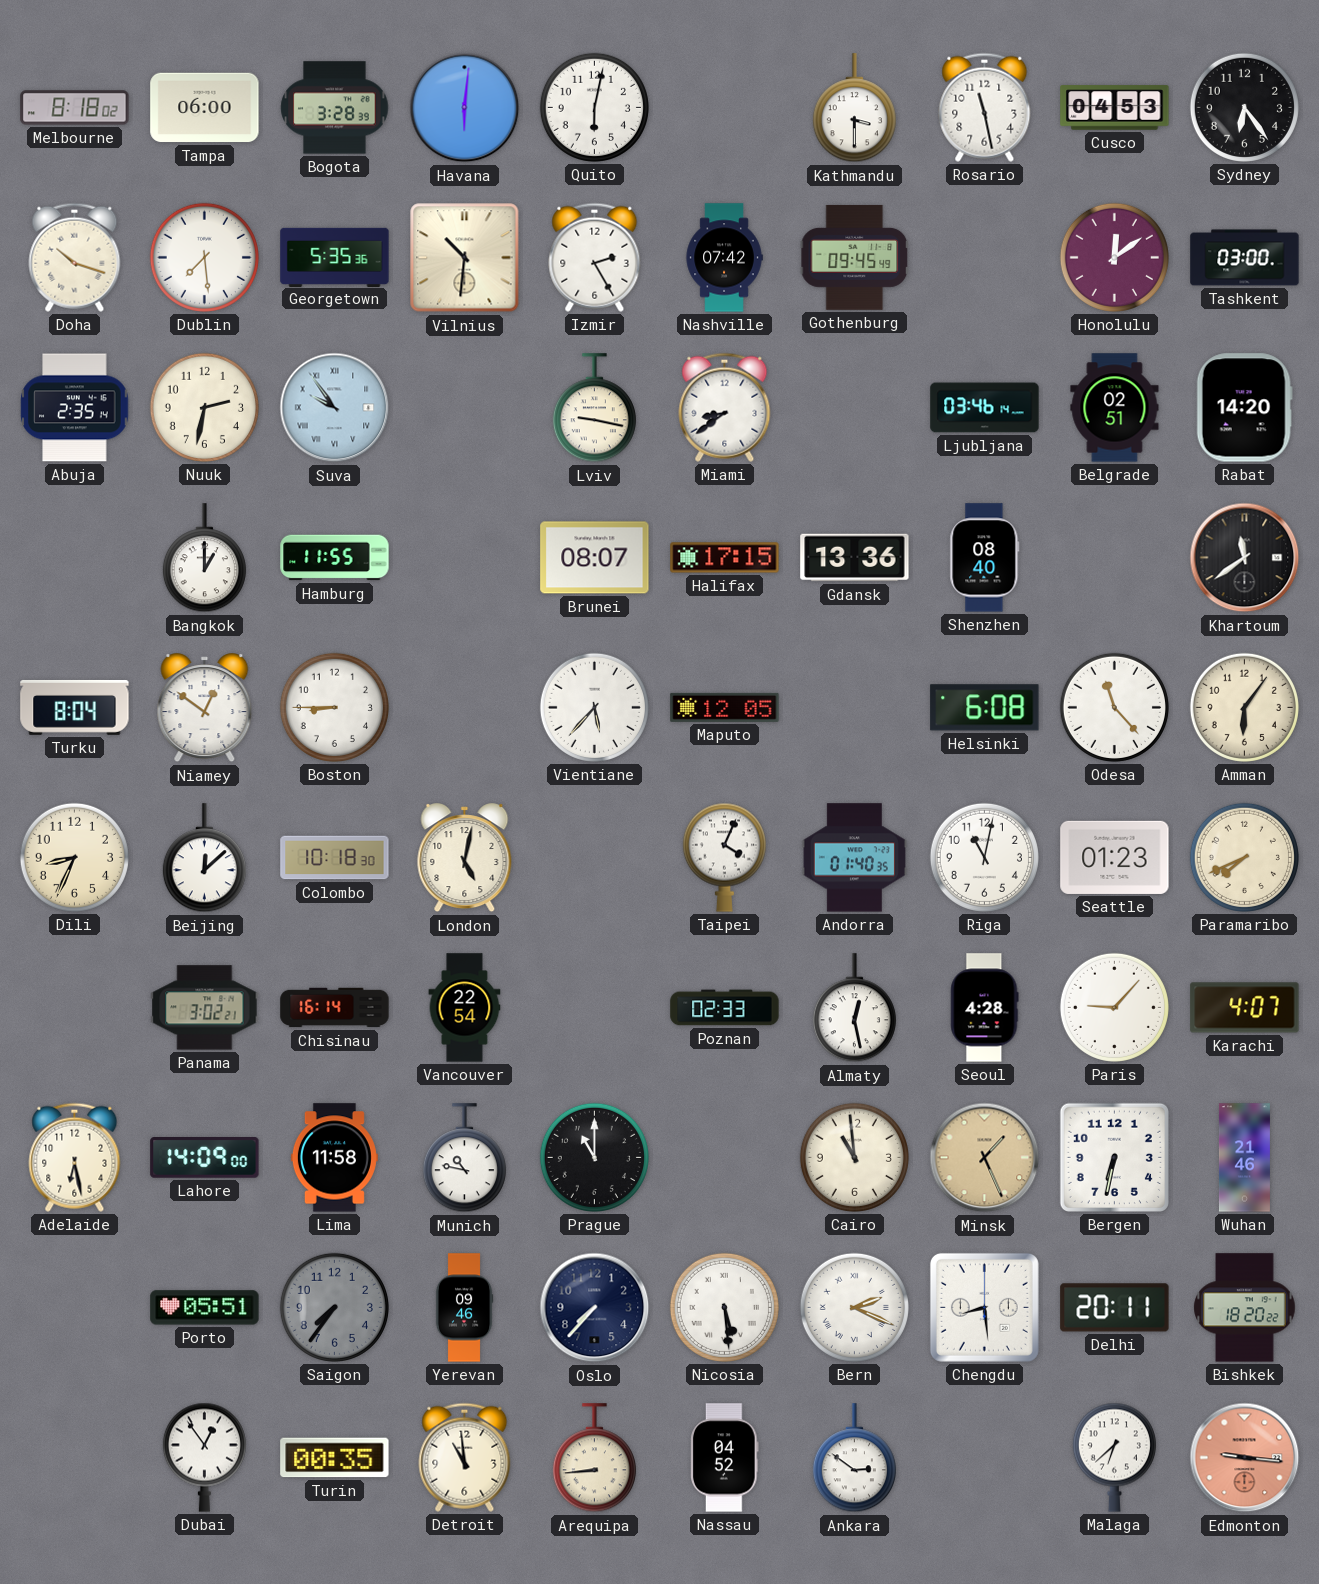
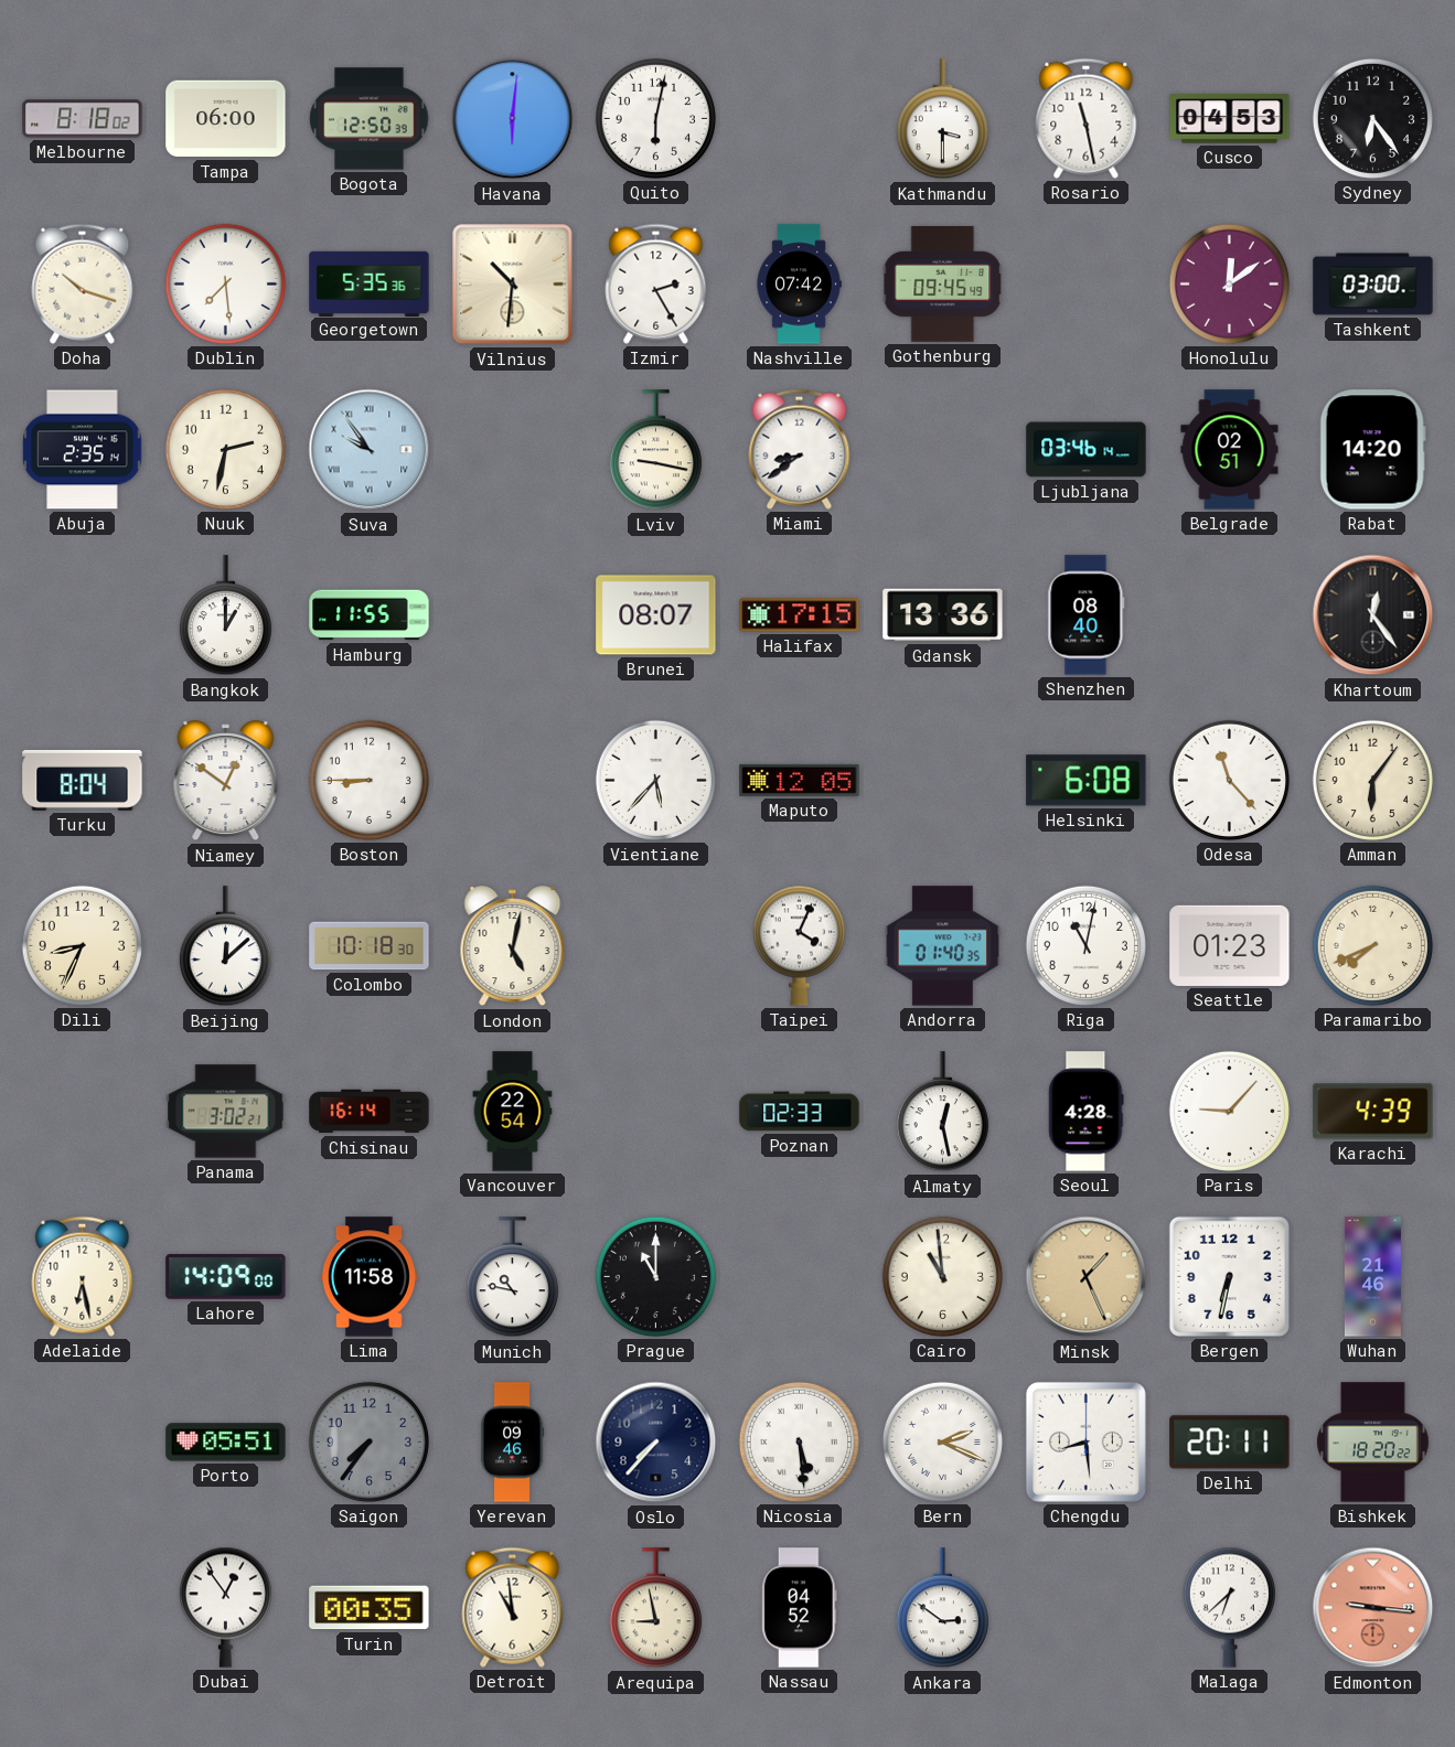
Bogota: 3:28 -> 12:50
Khartoum: 11:39 -> 12:24
Karachi: 4:07 -> 4:39
Arequipa: 8:44 -> 8:58
